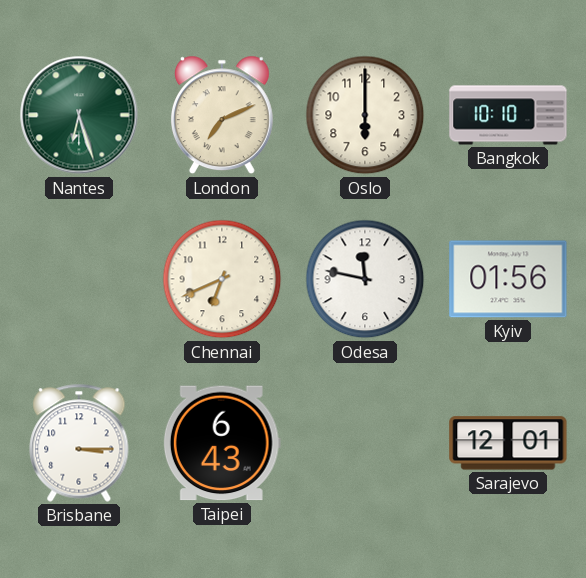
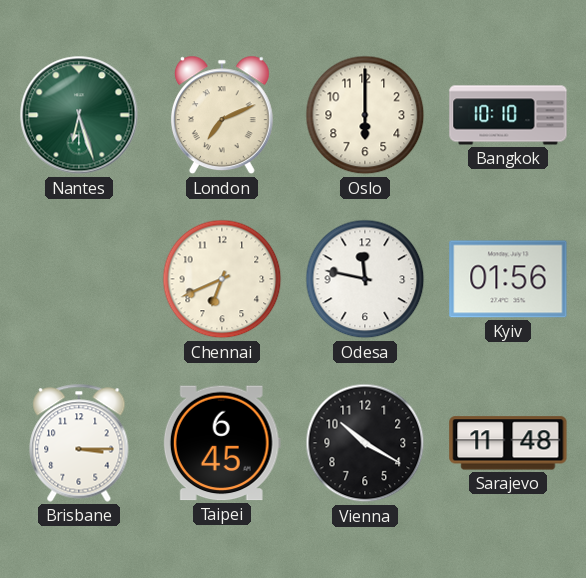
Taipei: 6:43 -> 6:45
Vienna: none -> 10:20
Sarajevo: 12:01 -> 11:48
